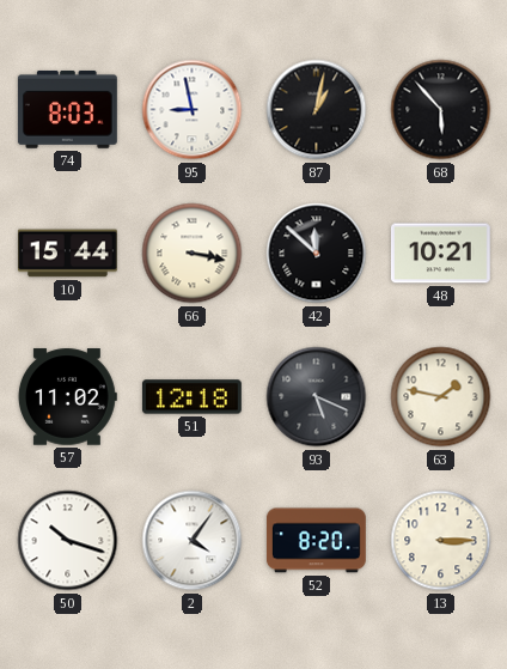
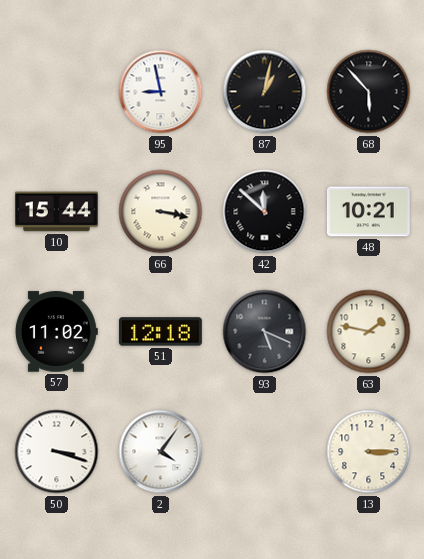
74: 8:03 -> none
50: 10:18 -> 3:18
52: 8:20 -> none
